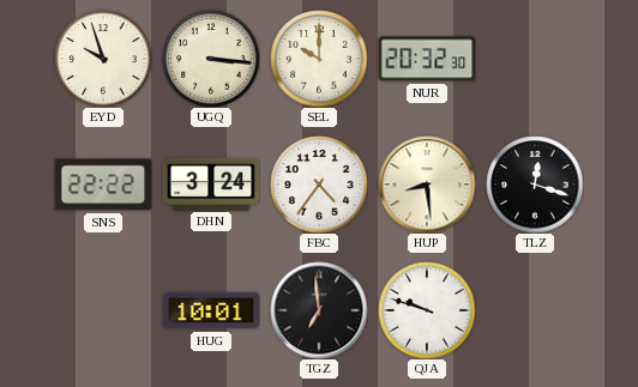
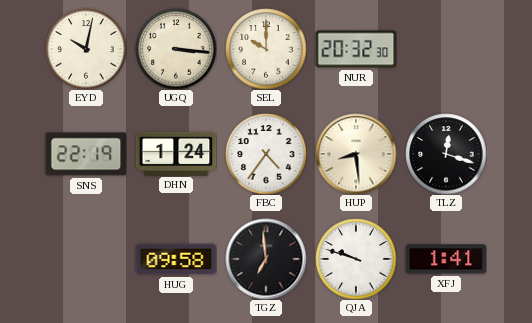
EYD: 9:57 -> 10:02
SNS: 22:22 -> 22:19
DHN: 3:24 -> 1:24
HUG: 10:01 -> 09:58
XFJ: none -> 1:41
